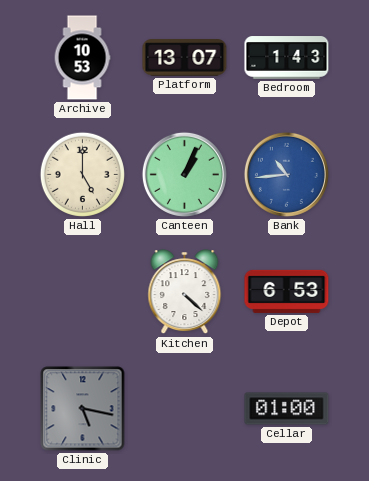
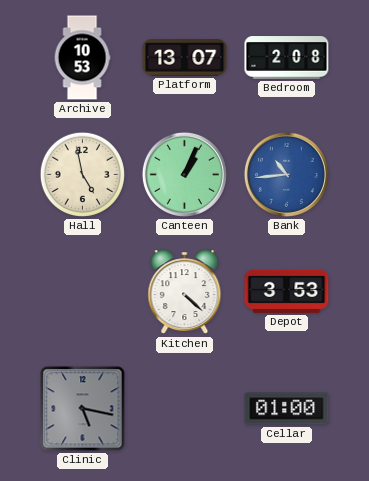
Bedroom: 1:43 -> 2:08
Hall: 5:00 -> 4:58
Depot: 6:53 -> 3:53
